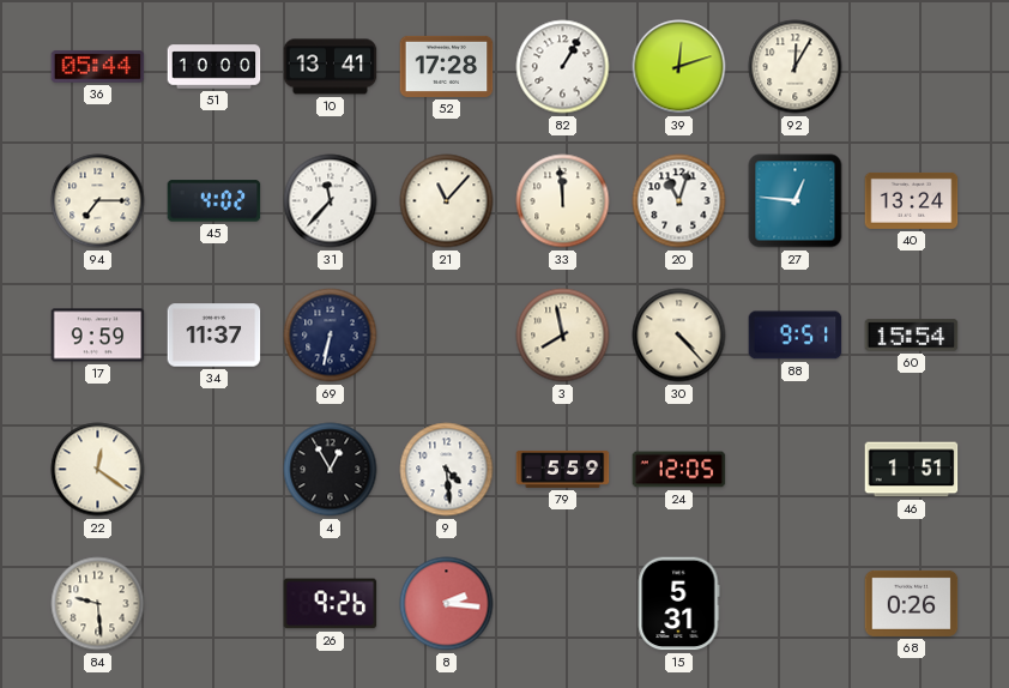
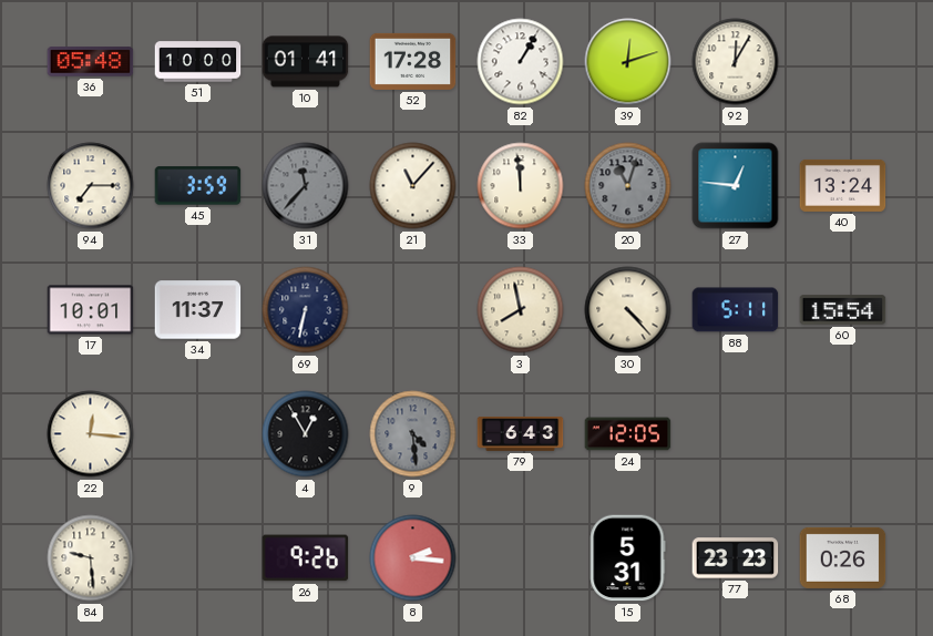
36: 05:44 -> 05:48
10: 13:41 -> 01:41
45: 4:02 -> 3:59
31 dial: white -> grey
20 dial: white -> grey
17: 9:59 -> 10:01
88: 9:51 -> 5:11
22: 12:21 -> 12:16
9 dial: white -> grey
79: 5:59 -> 6:43
46: 1:51 -> none
77: none -> 23:23
